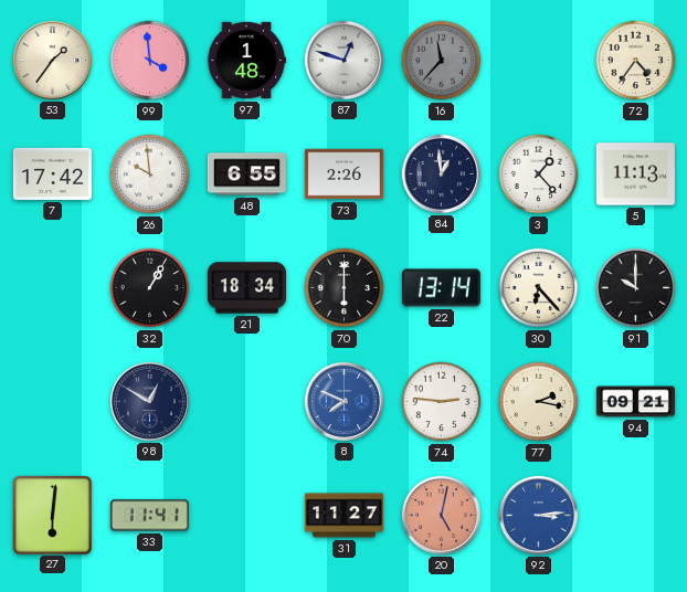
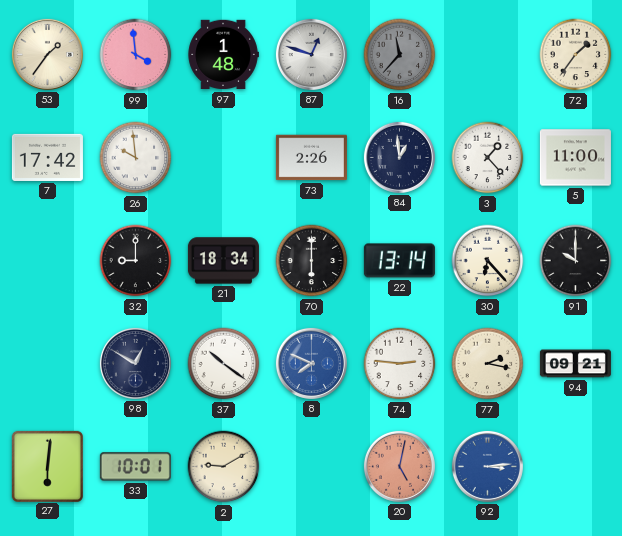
72: 4:36 -> 1:36
48: 6:55 -> none
5: 11:13 -> 11:00
32: 1:05 -> 9:00
37: none -> 10:21
33: 11:41 -> 10:01
2: none -> 9:10
31: 11:27 -> none
